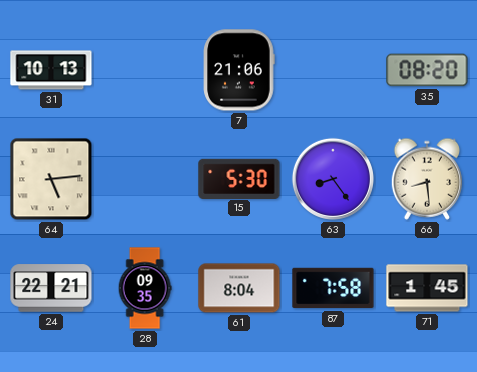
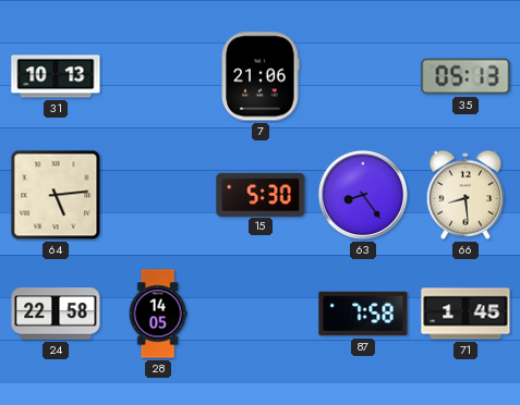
35: 08:20 -> 05:13
24: 22:21 -> 22:58
28: 09:35 -> 14:05
61: 8:04 -> none
